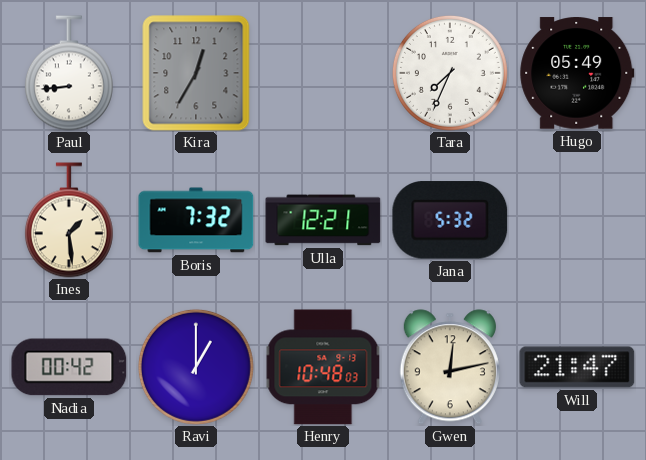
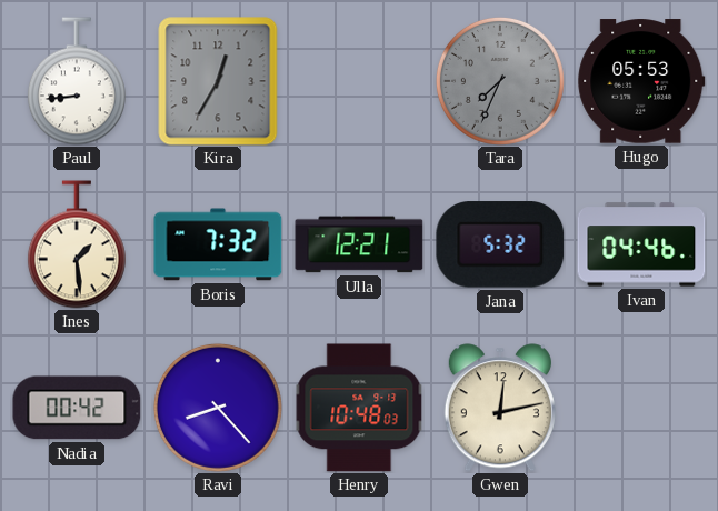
Tara dial: white -> grey
Hugo: 05:49 -> 05:53
Ivan: none -> 04:46
Ravi: 1:00 -> 8:23
Will: 21:47 -> none
